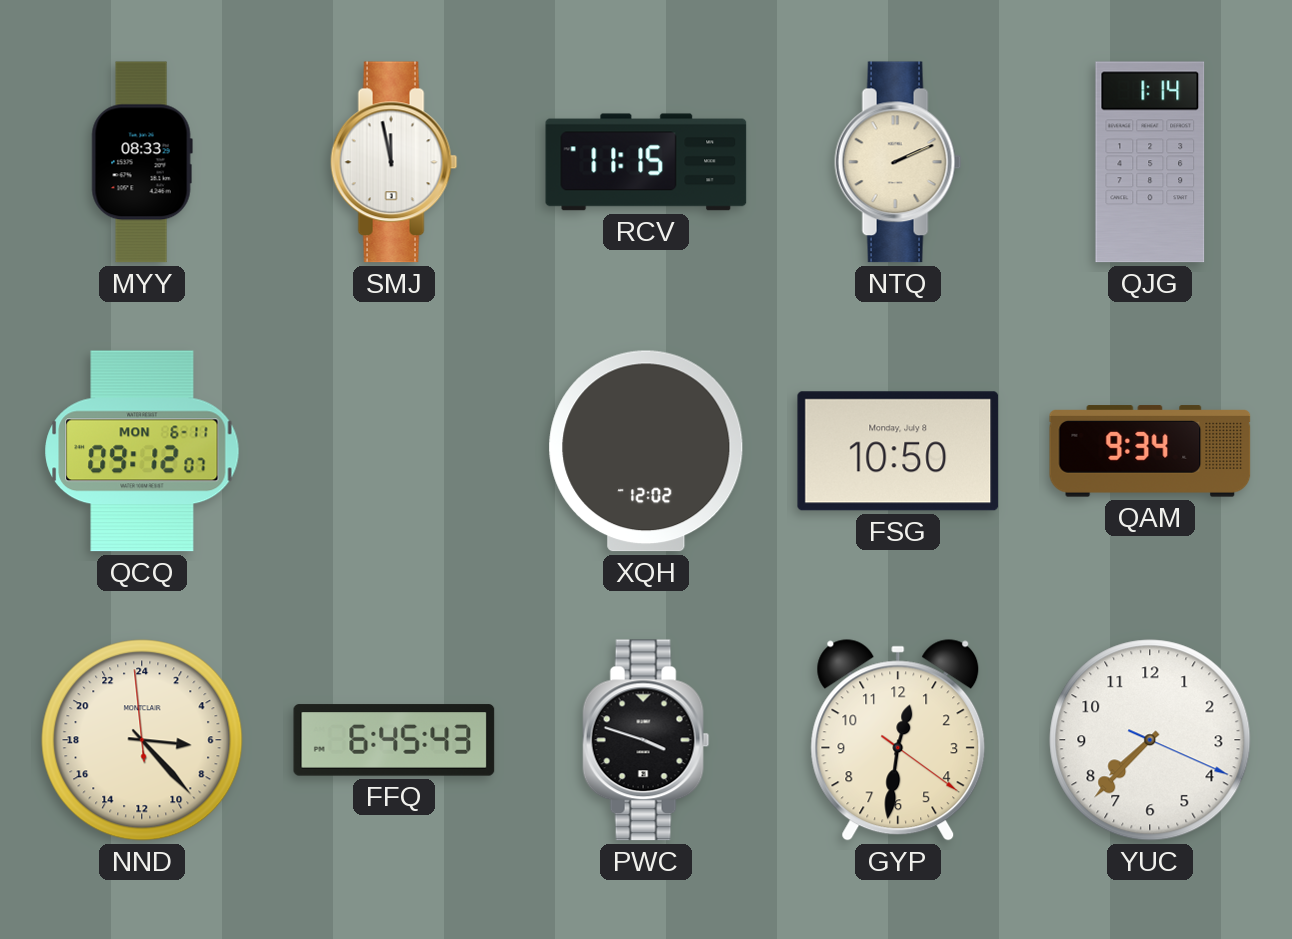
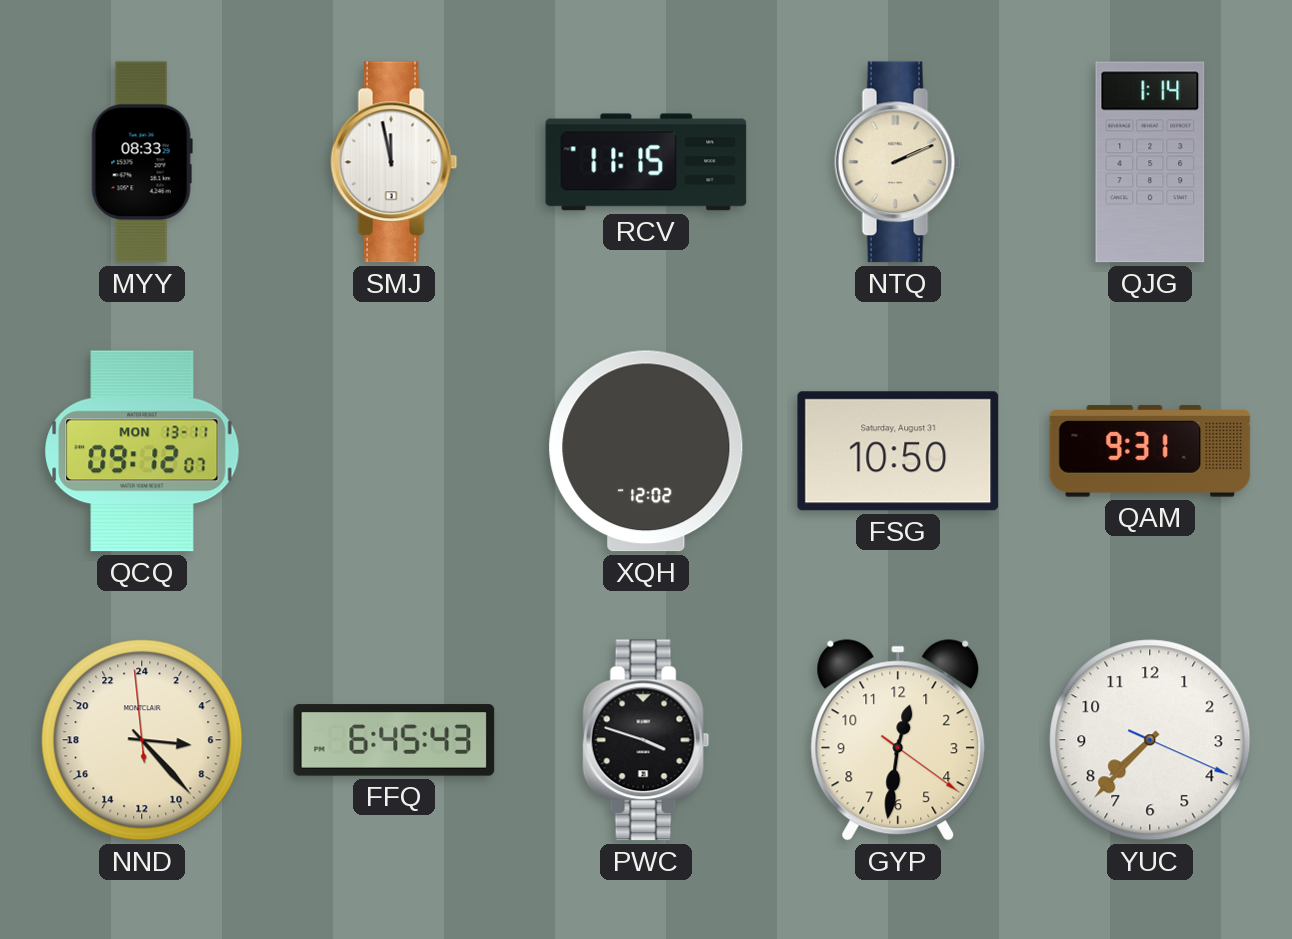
QCQ date: MON 6-11 -> MON 13-11
FSG date: Monday, July 8 -> Saturday, August 31
QAM: 9:34 -> 9:31
